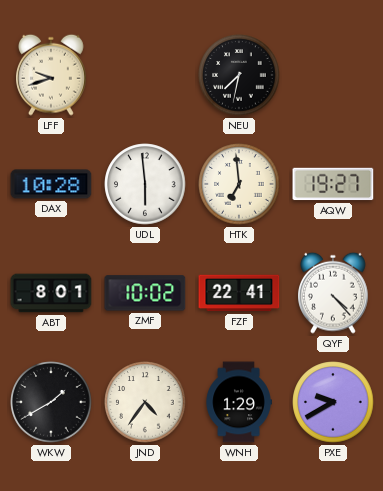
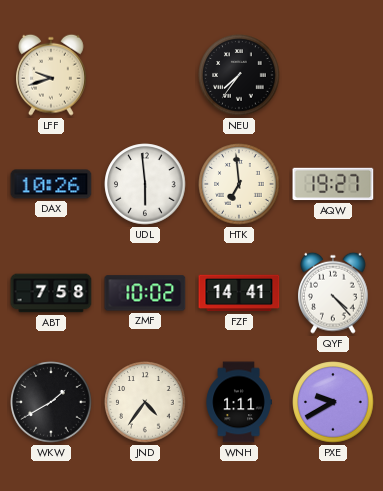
NEU: 7:32 -> 7:36
DAX: 10:28 -> 10:26
ABT: 8:01 -> 7:58
FZF: 22:41 -> 14:41
WNH: 1:29 -> 1:11
